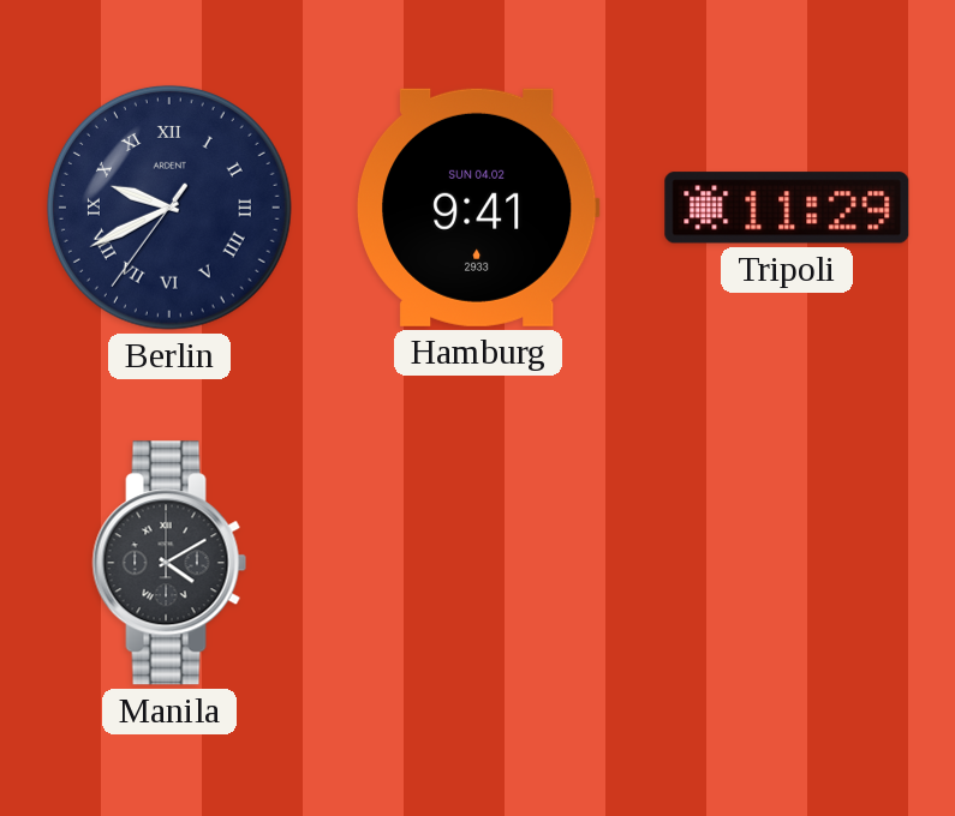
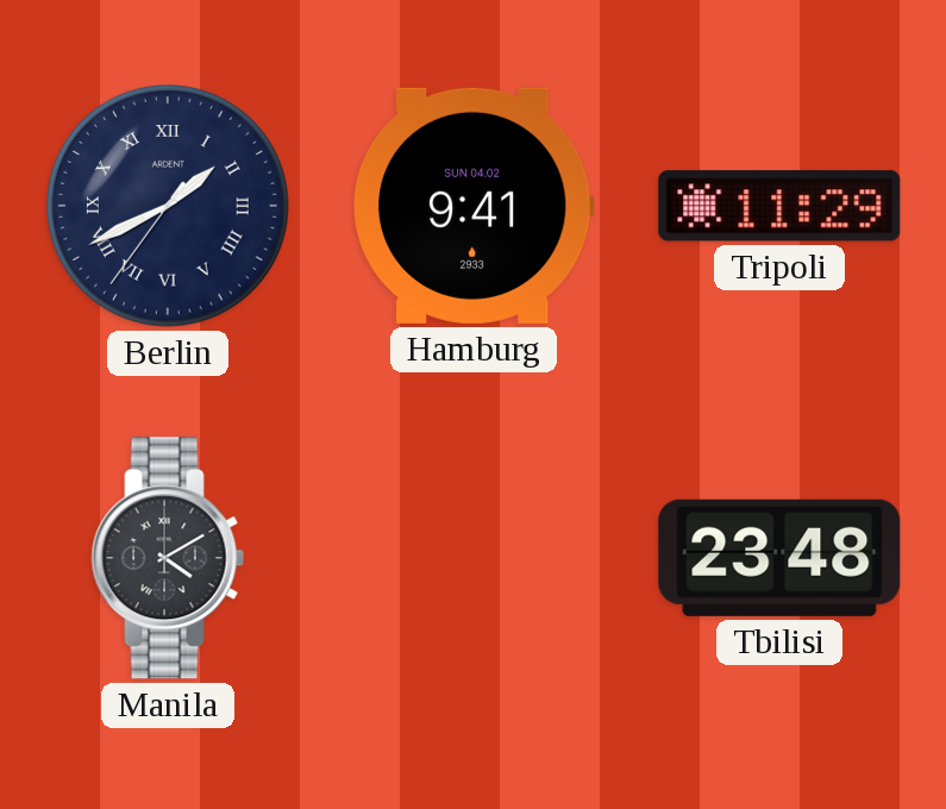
Berlin: 9:40 -> 1:40
Tbilisi: none -> 23:48
